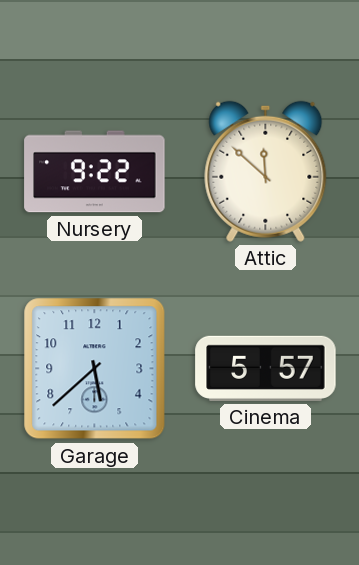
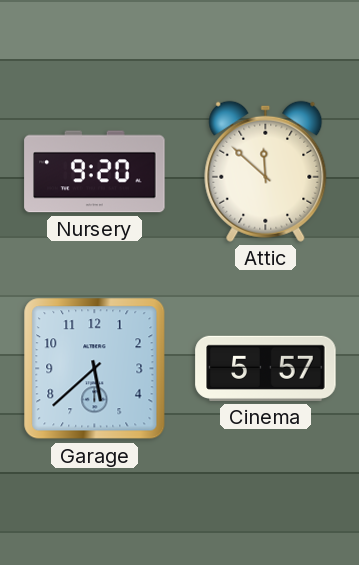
Nursery: 9:22 -> 9:20
